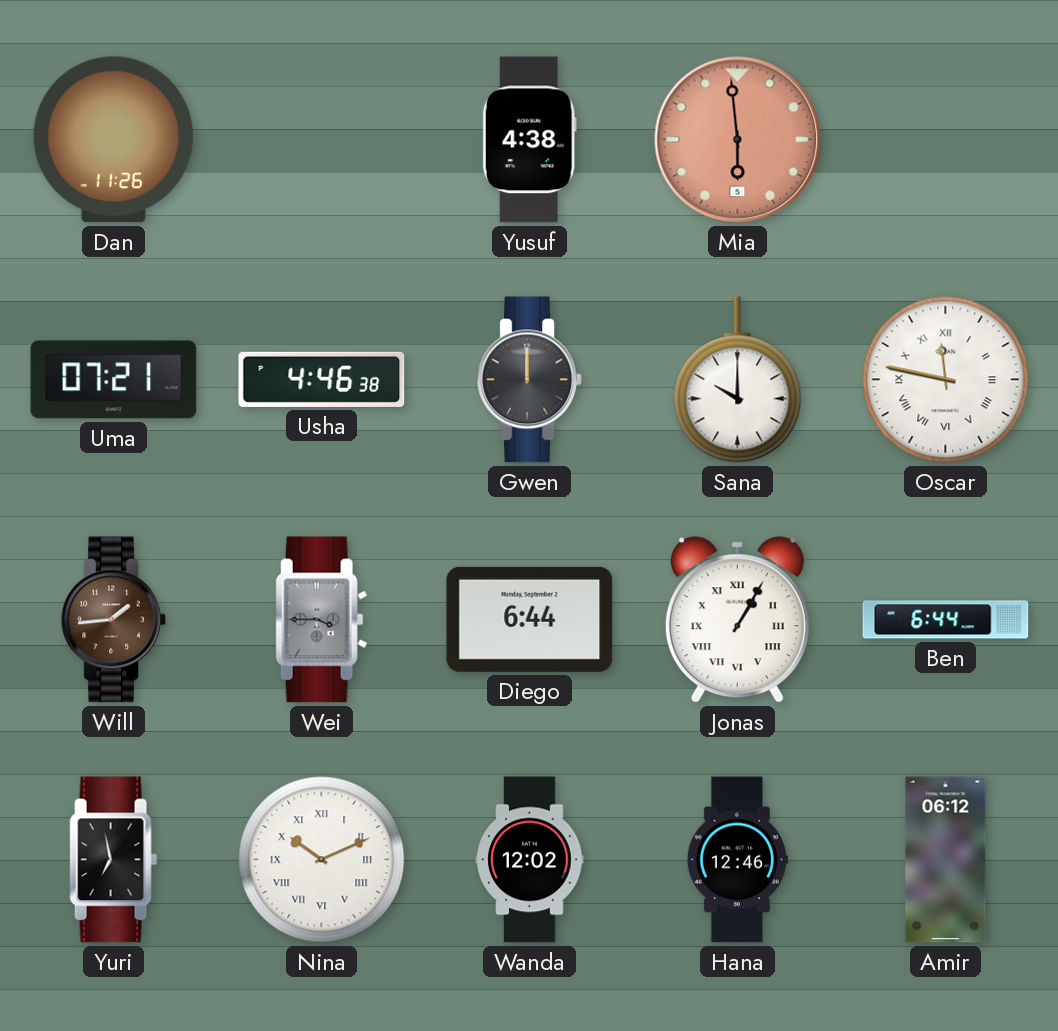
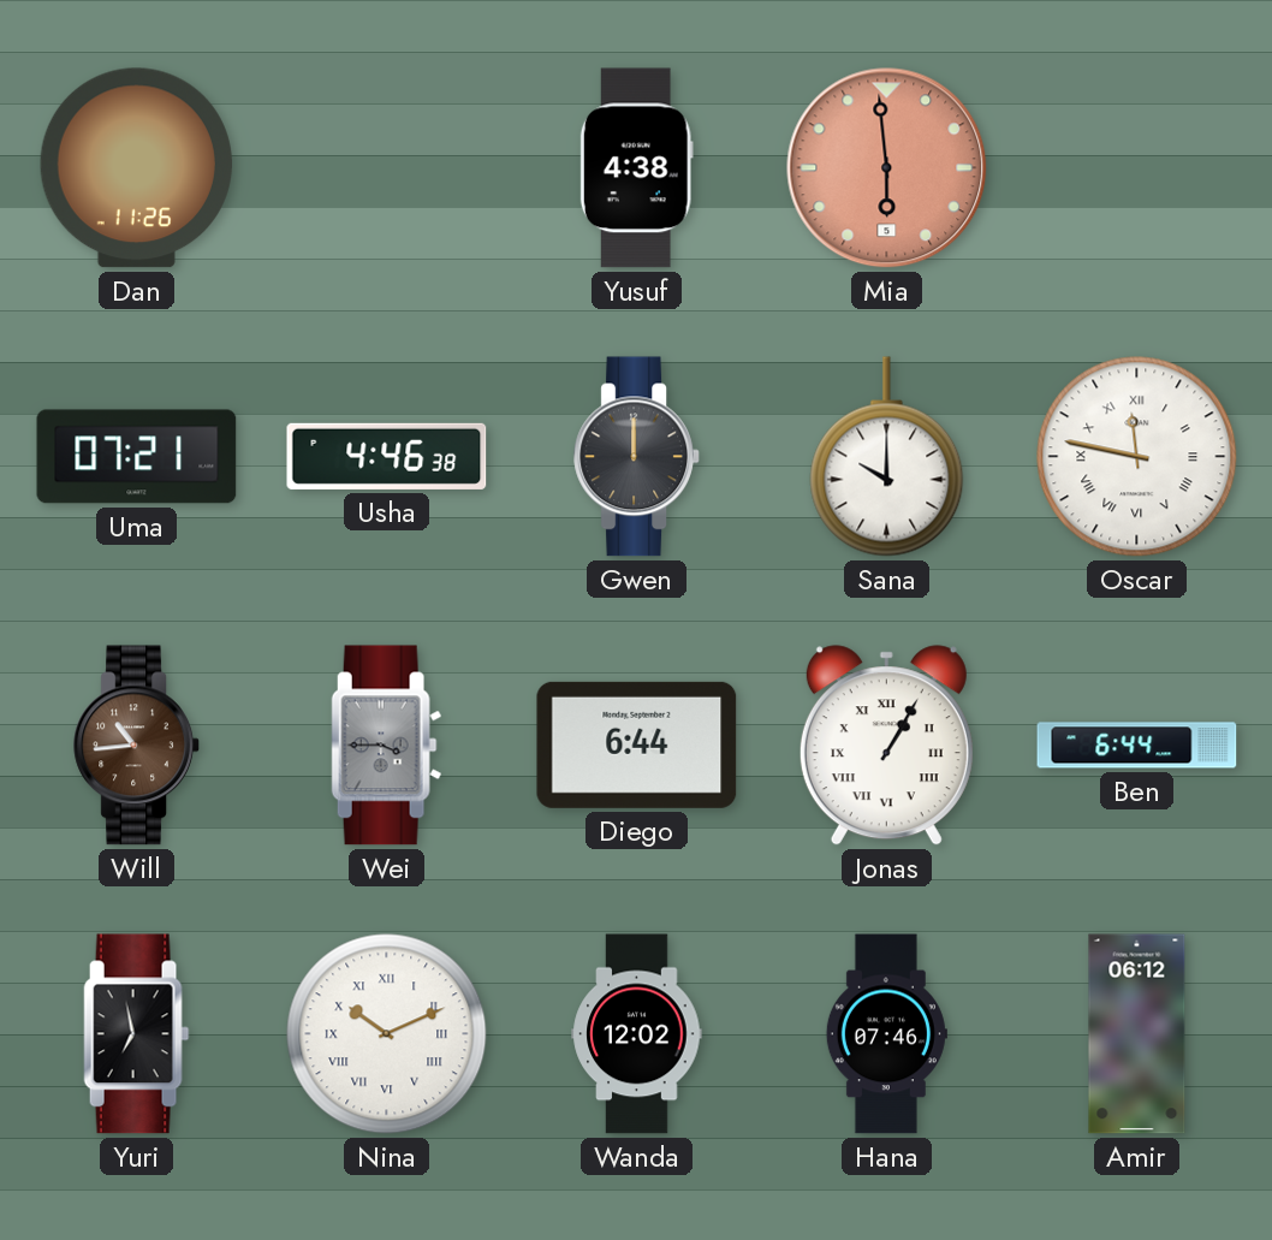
Will: 1:44 -> 10:44
Hana: 12:46 -> 07:46
